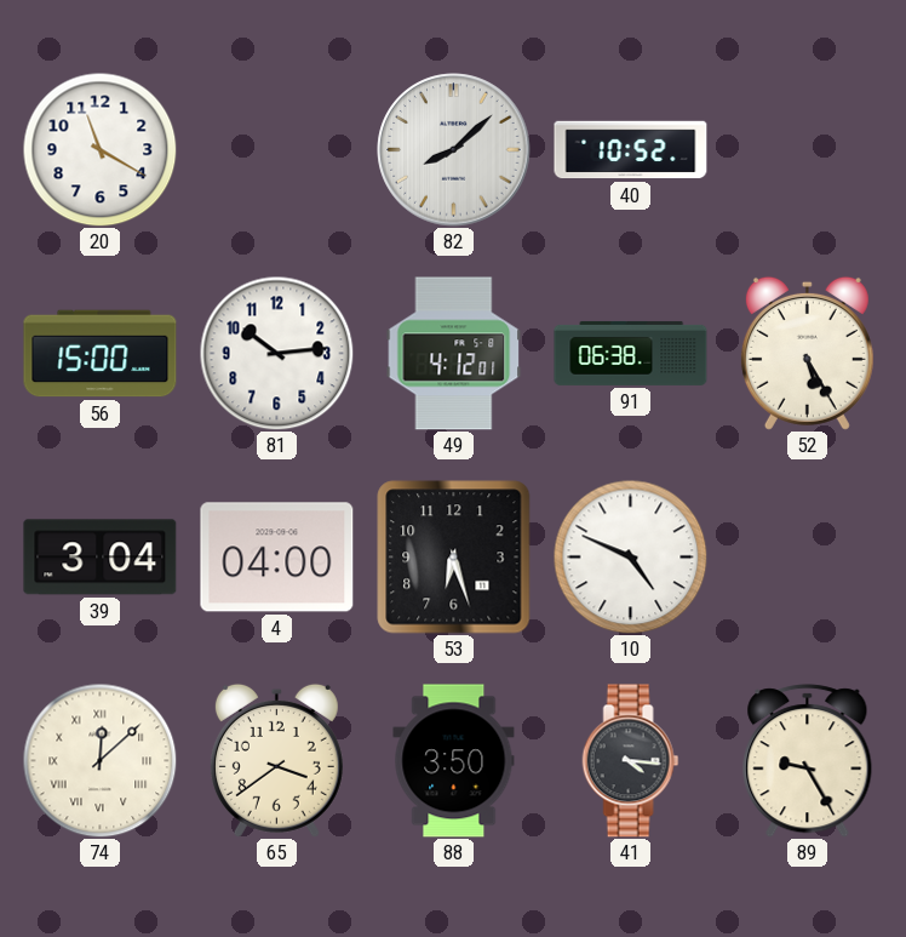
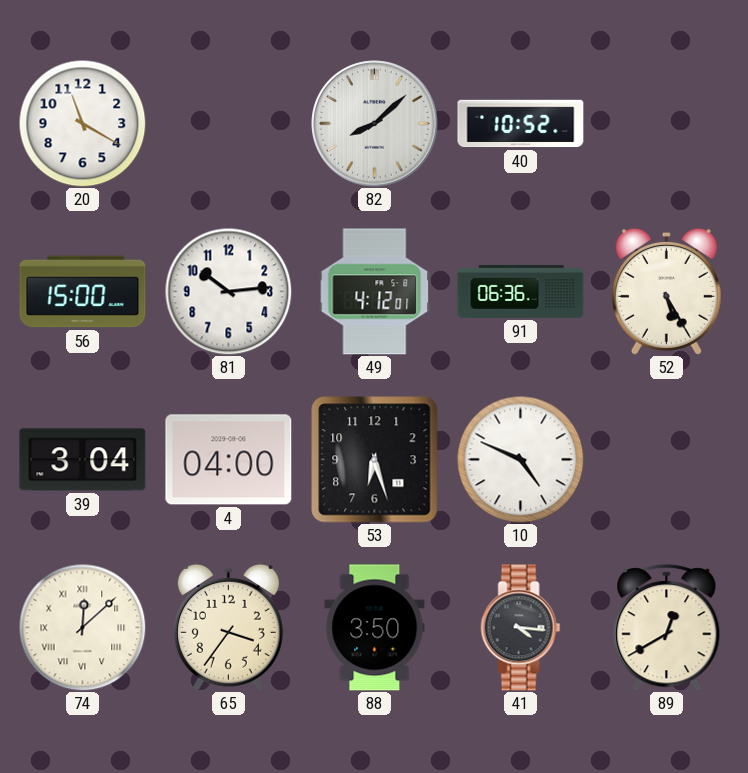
91: 06:38 -> 06:36
65: 3:39 -> 3:36
89: 9:25 -> 12:40
